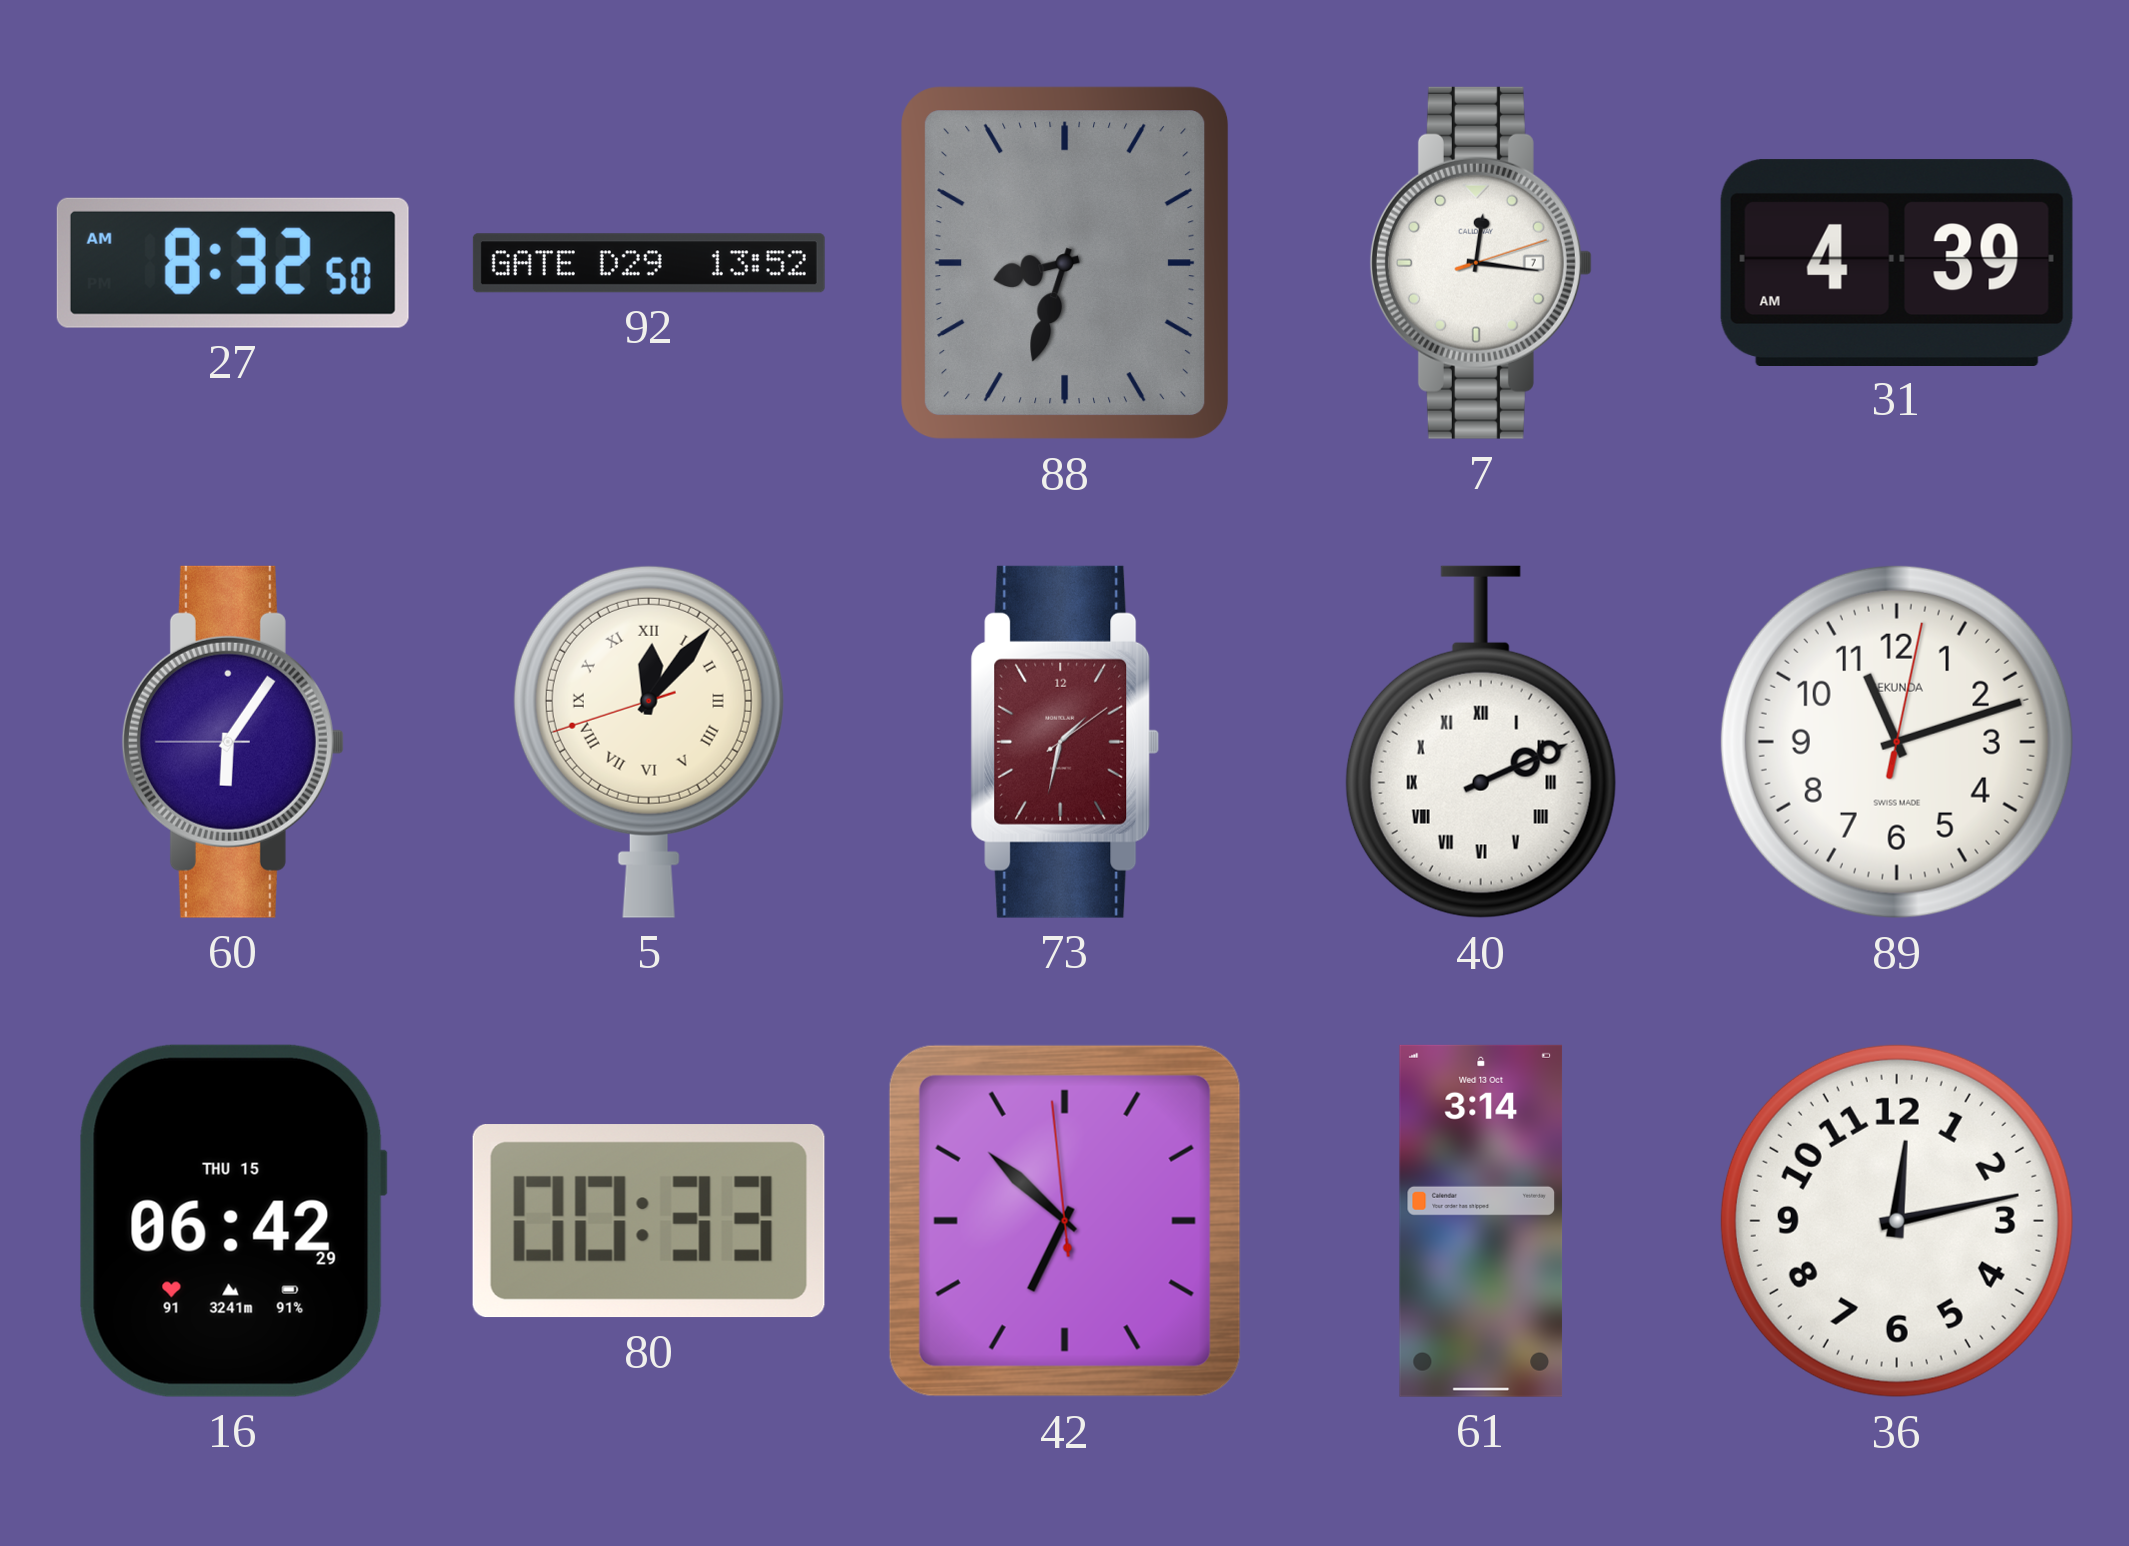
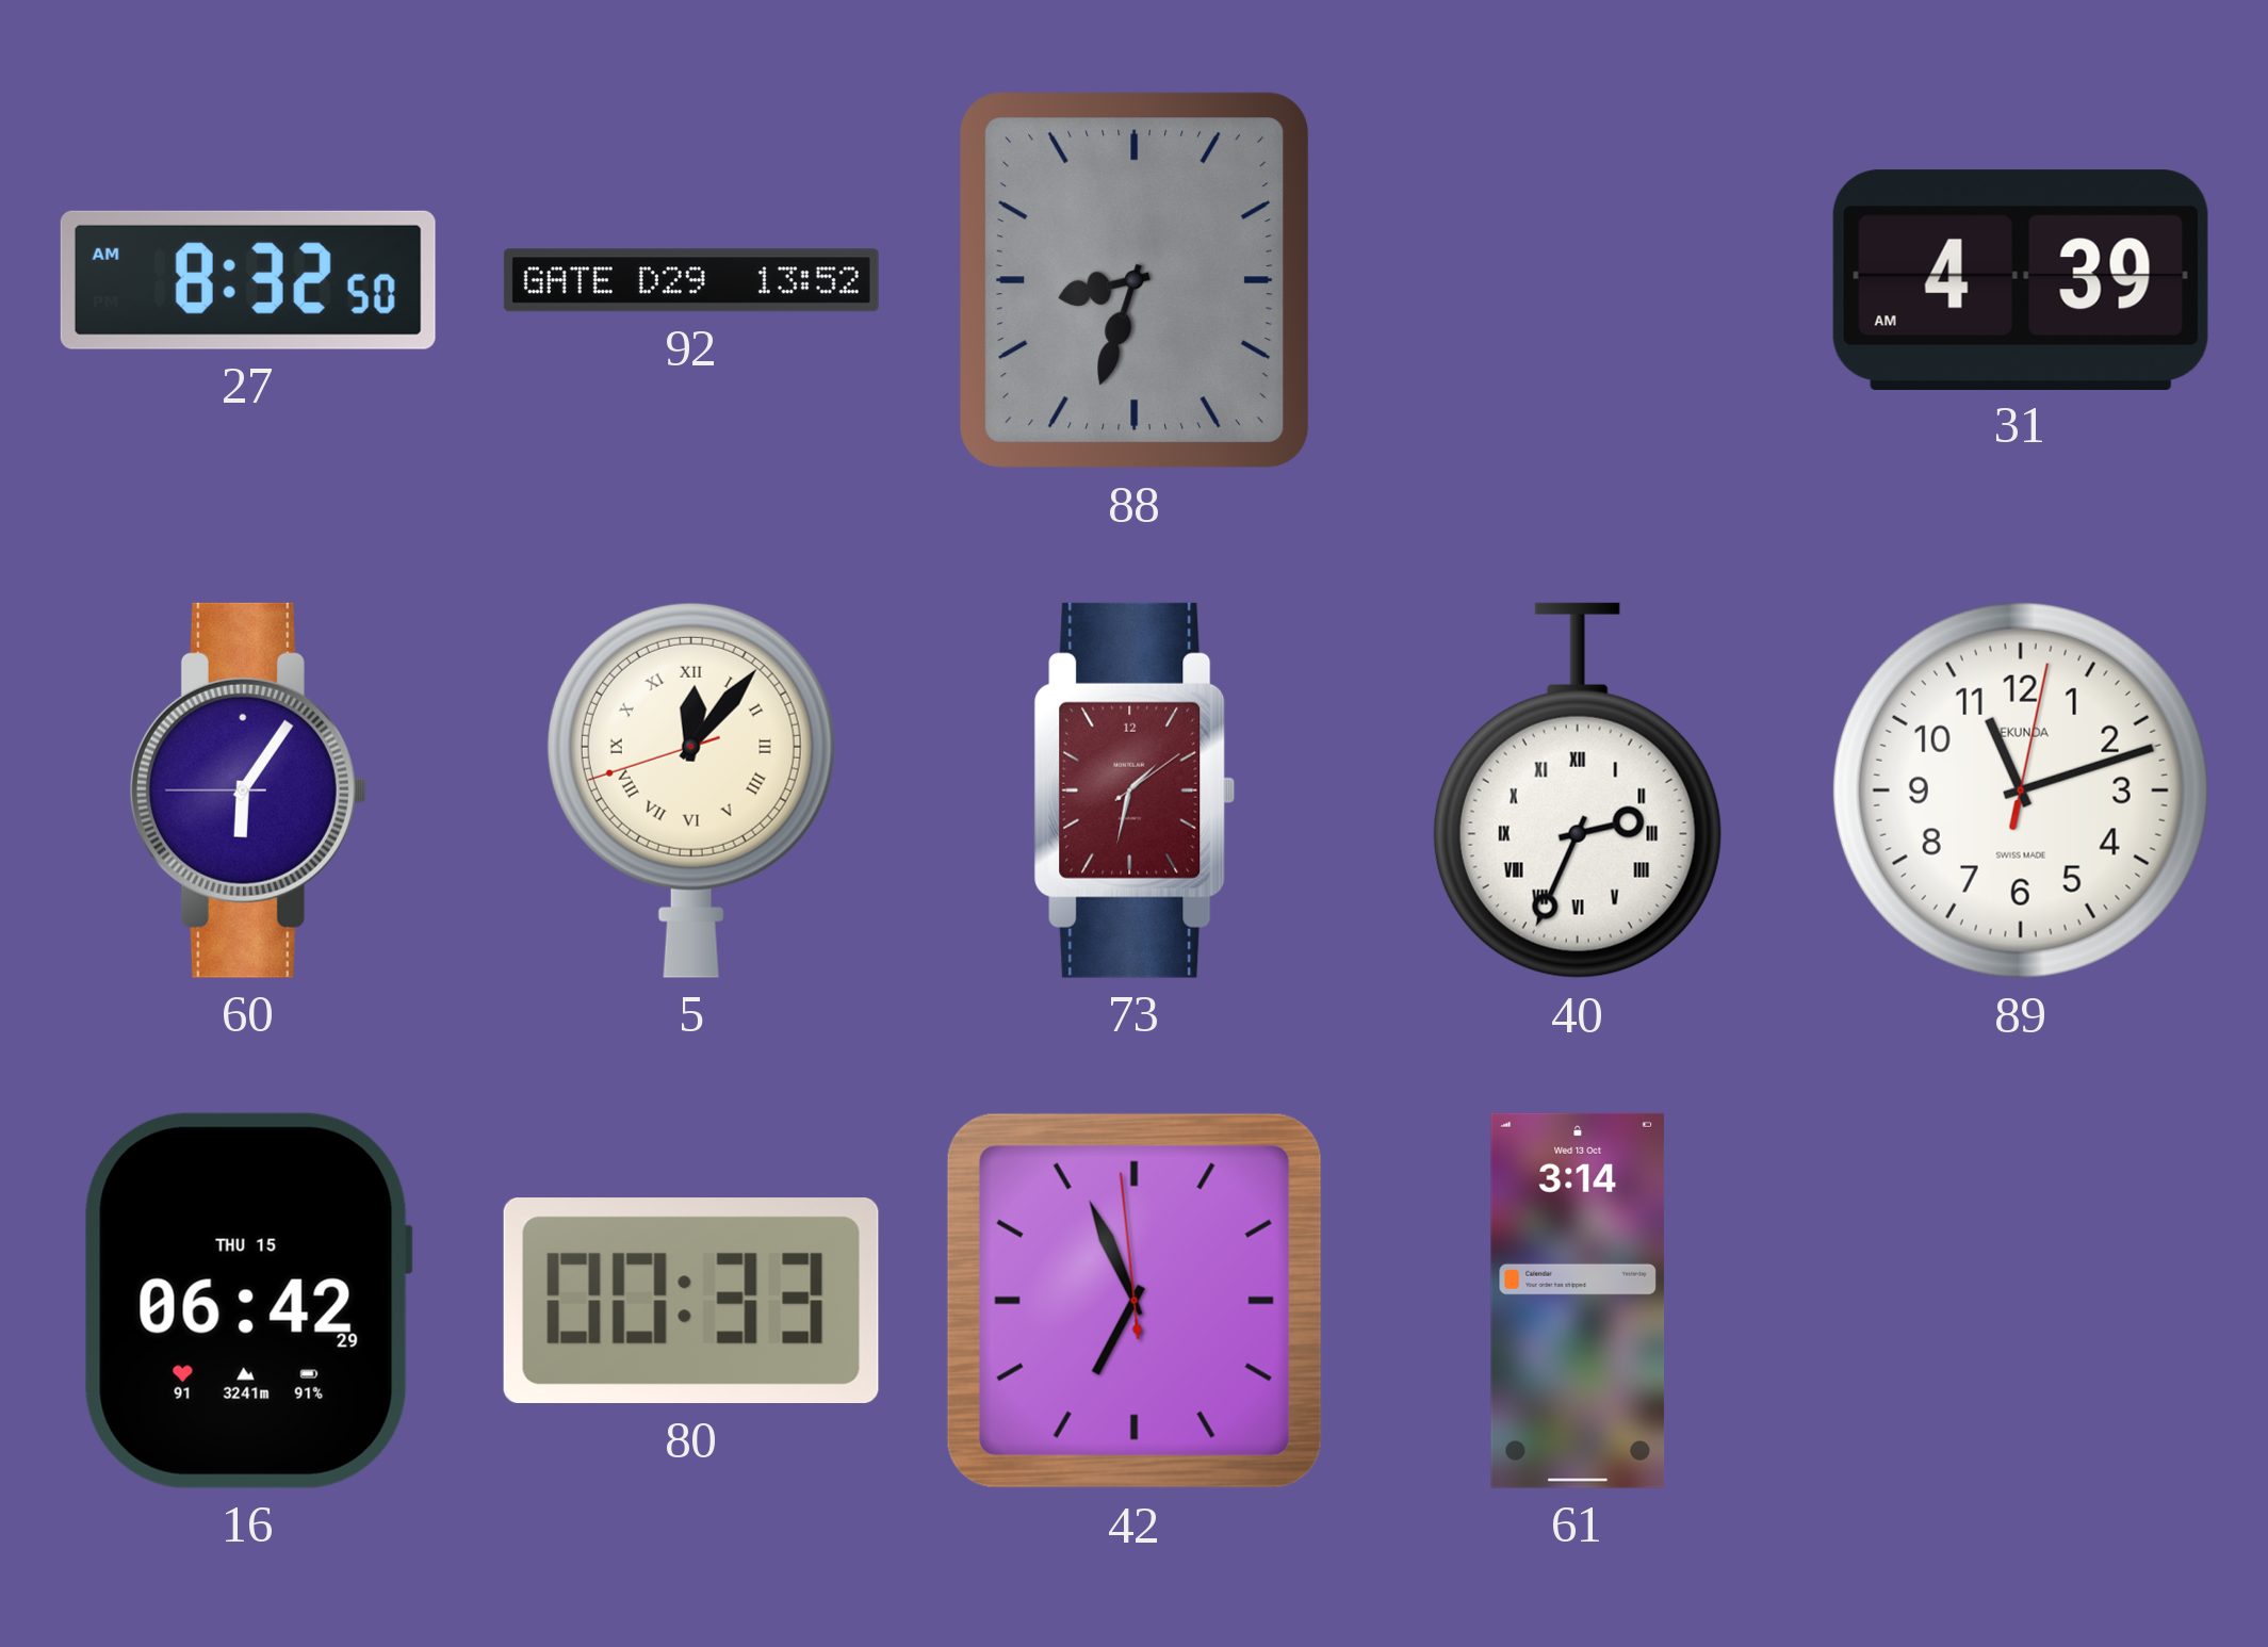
7: 12:16 -> none
40: 2:11 -> 2:34
42: 6:51 -> 6:55
36: 12:13 -> none
